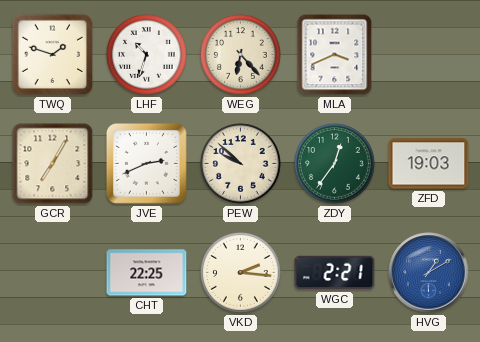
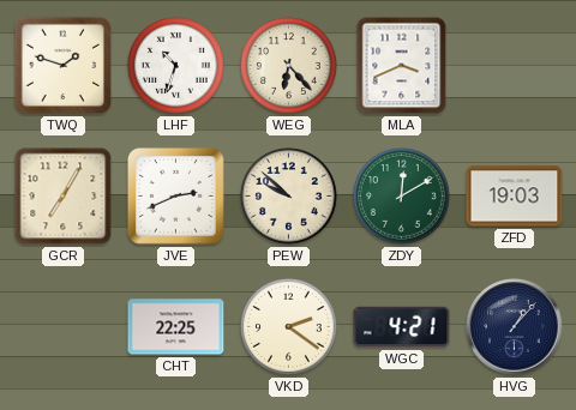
ZDY: 12:36 -> 12:10
VKD: 2:16 -> 2:21
WGC: 2:21 -> 4:21
HVG: 1:10 -> 1:07
HVG dial: blue -> navy
